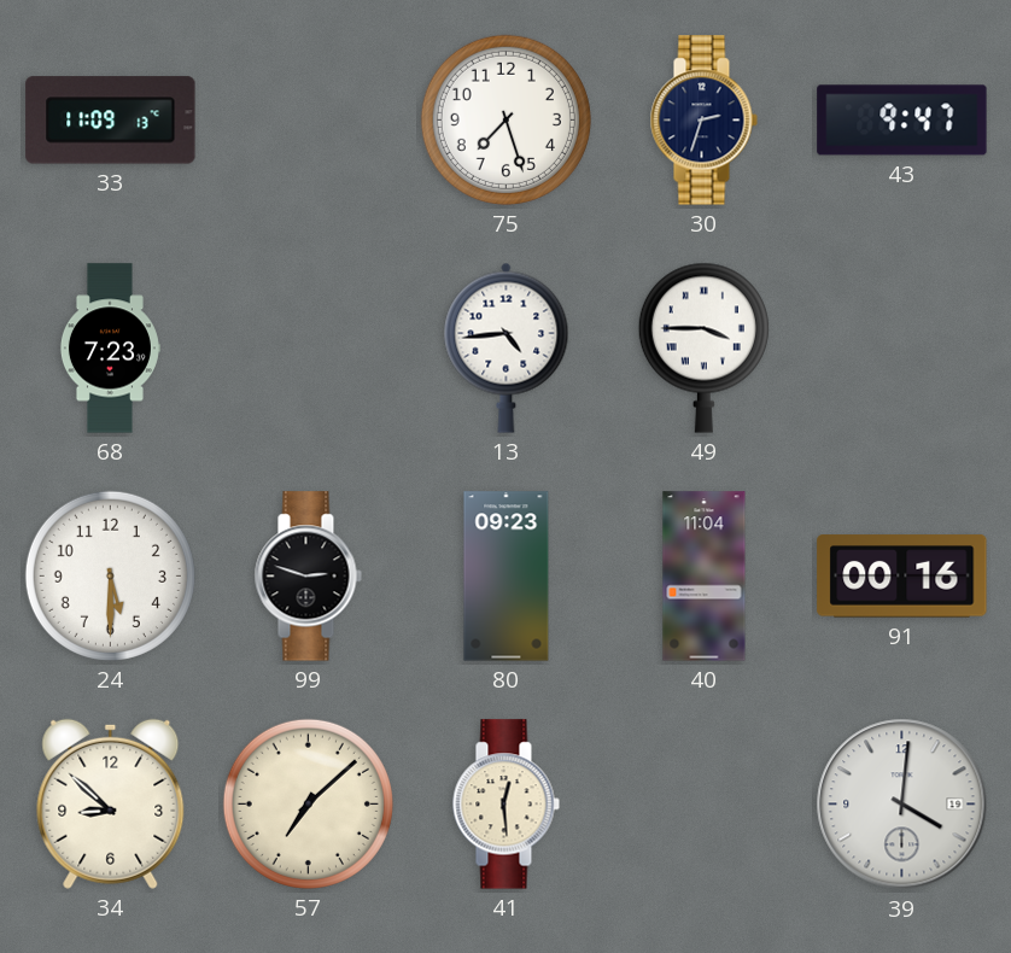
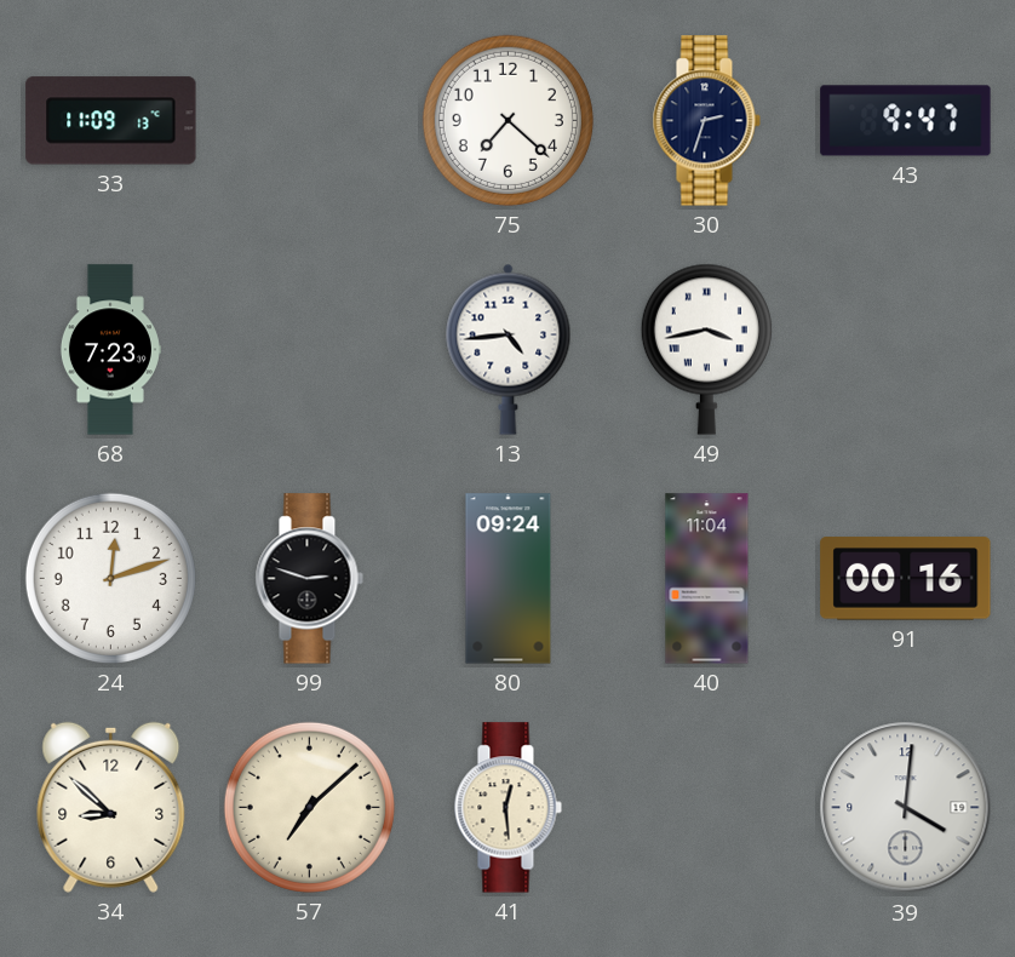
75: 7:27 -> 7:22
49: 3:45 -> 3:43
24: 5:30 -> 12:12
80: 09:23 -> 09:24
